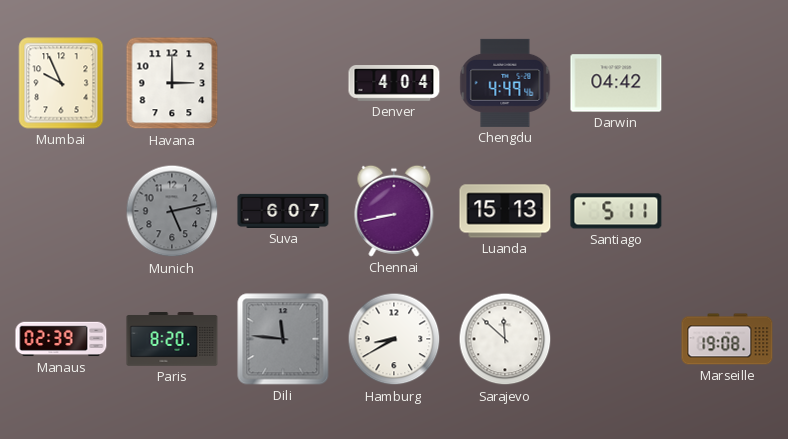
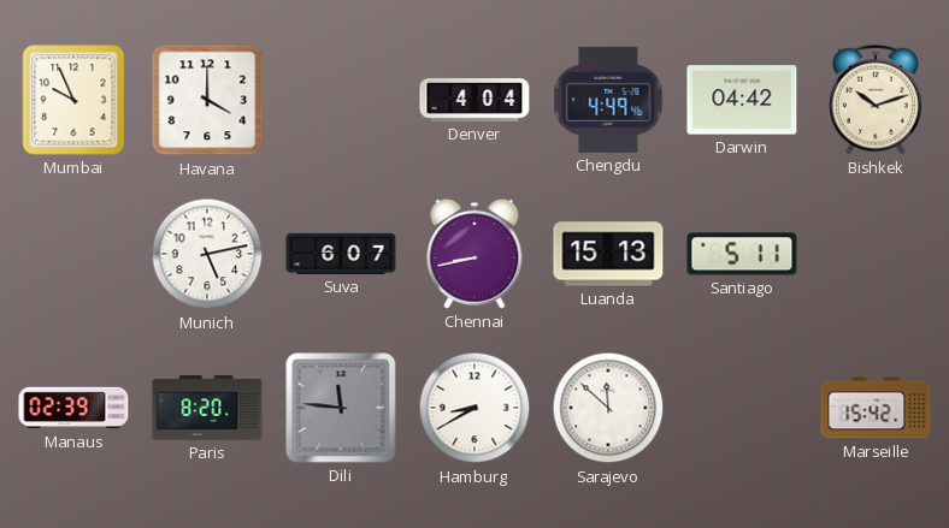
Havana: 3:00 -> 4:00
Bishkek: none -> 10:12
Munich dial: grey -> white
Marseille: 19:08 -> 15:42
